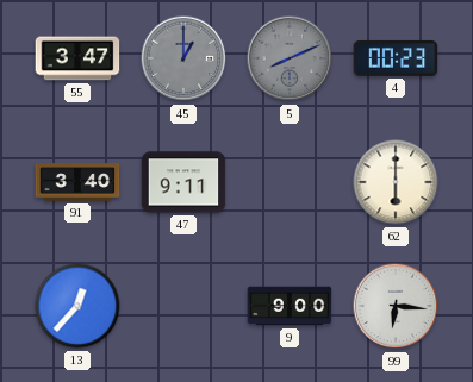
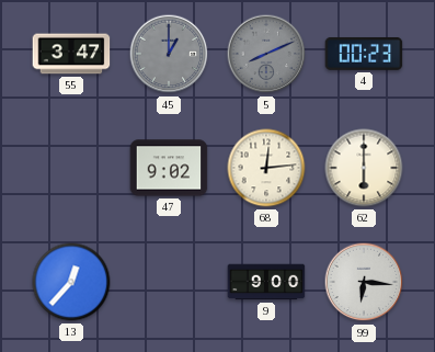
91: 3:40 -> none
47: 9:11 -> 9:02
68: none -> 12:14
